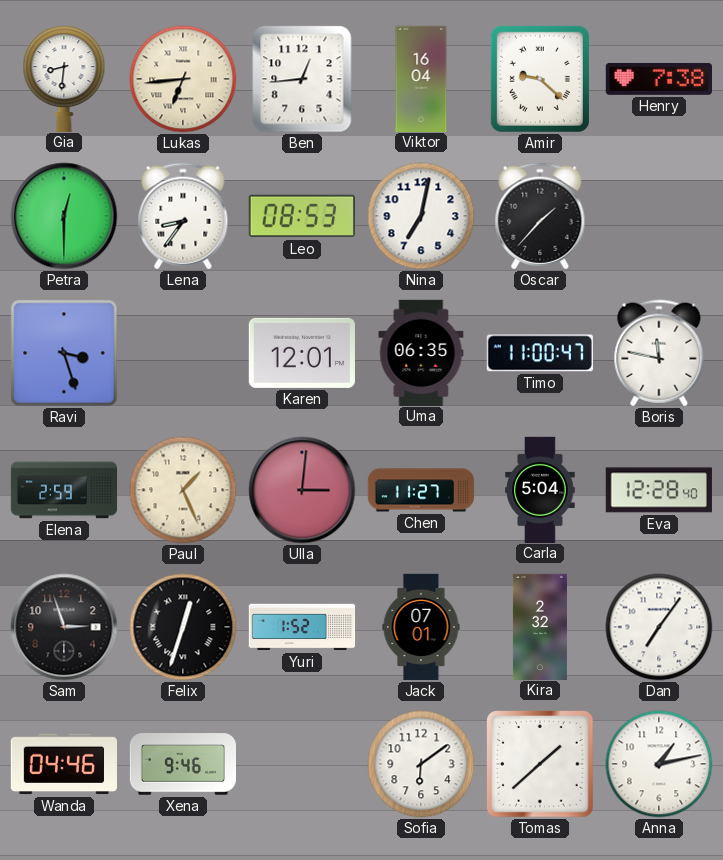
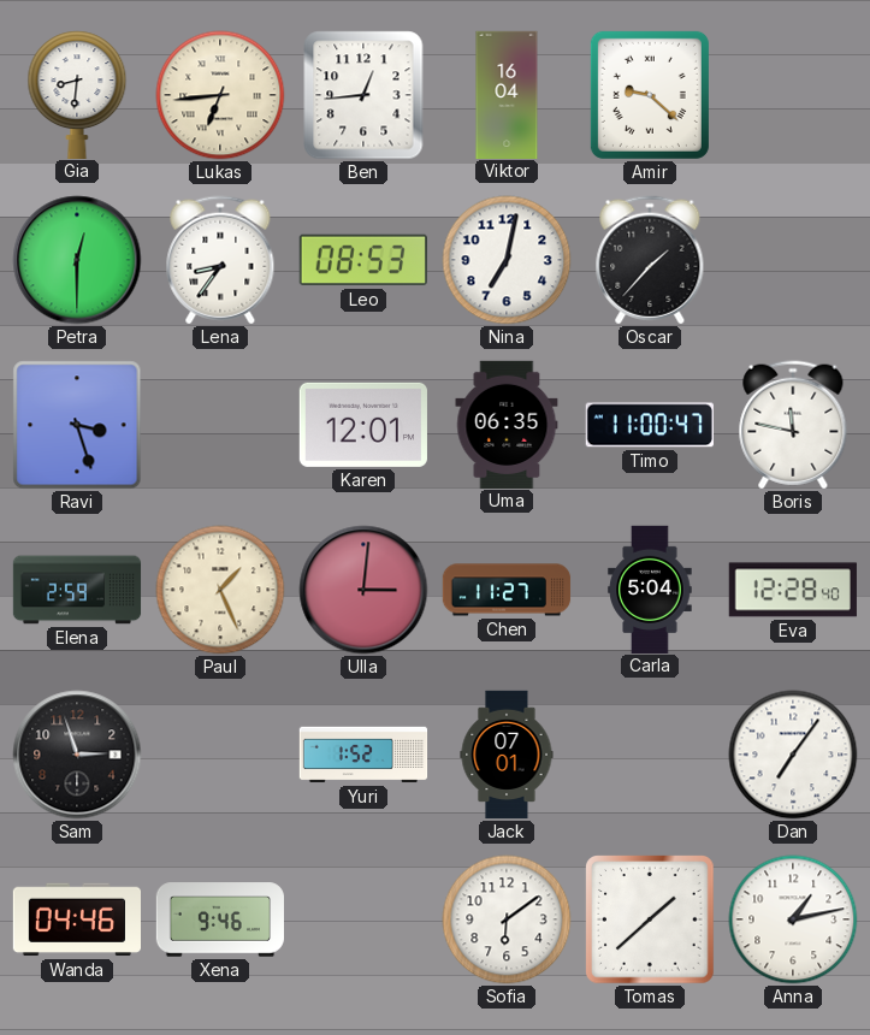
Henry: 7:38 -> none
Felix: 12:33 -> none
Kira: 2:32 -> none
